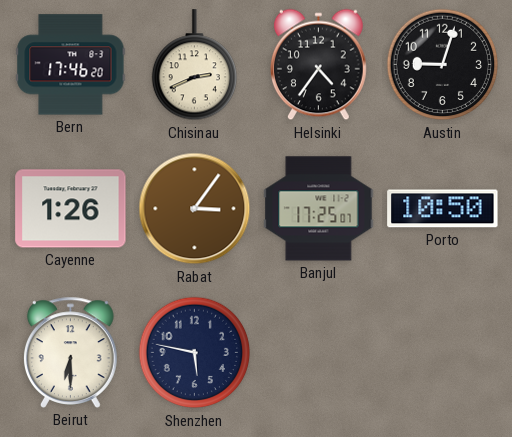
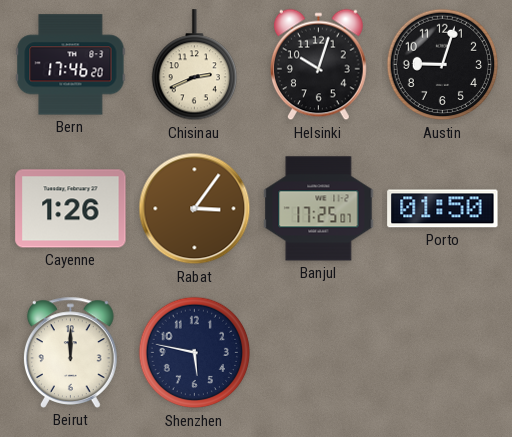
Helsinki: 4:36 -> 10:03
Porto: 10:50 -> 01:50
Beirut: 6:30 -> 12:00
